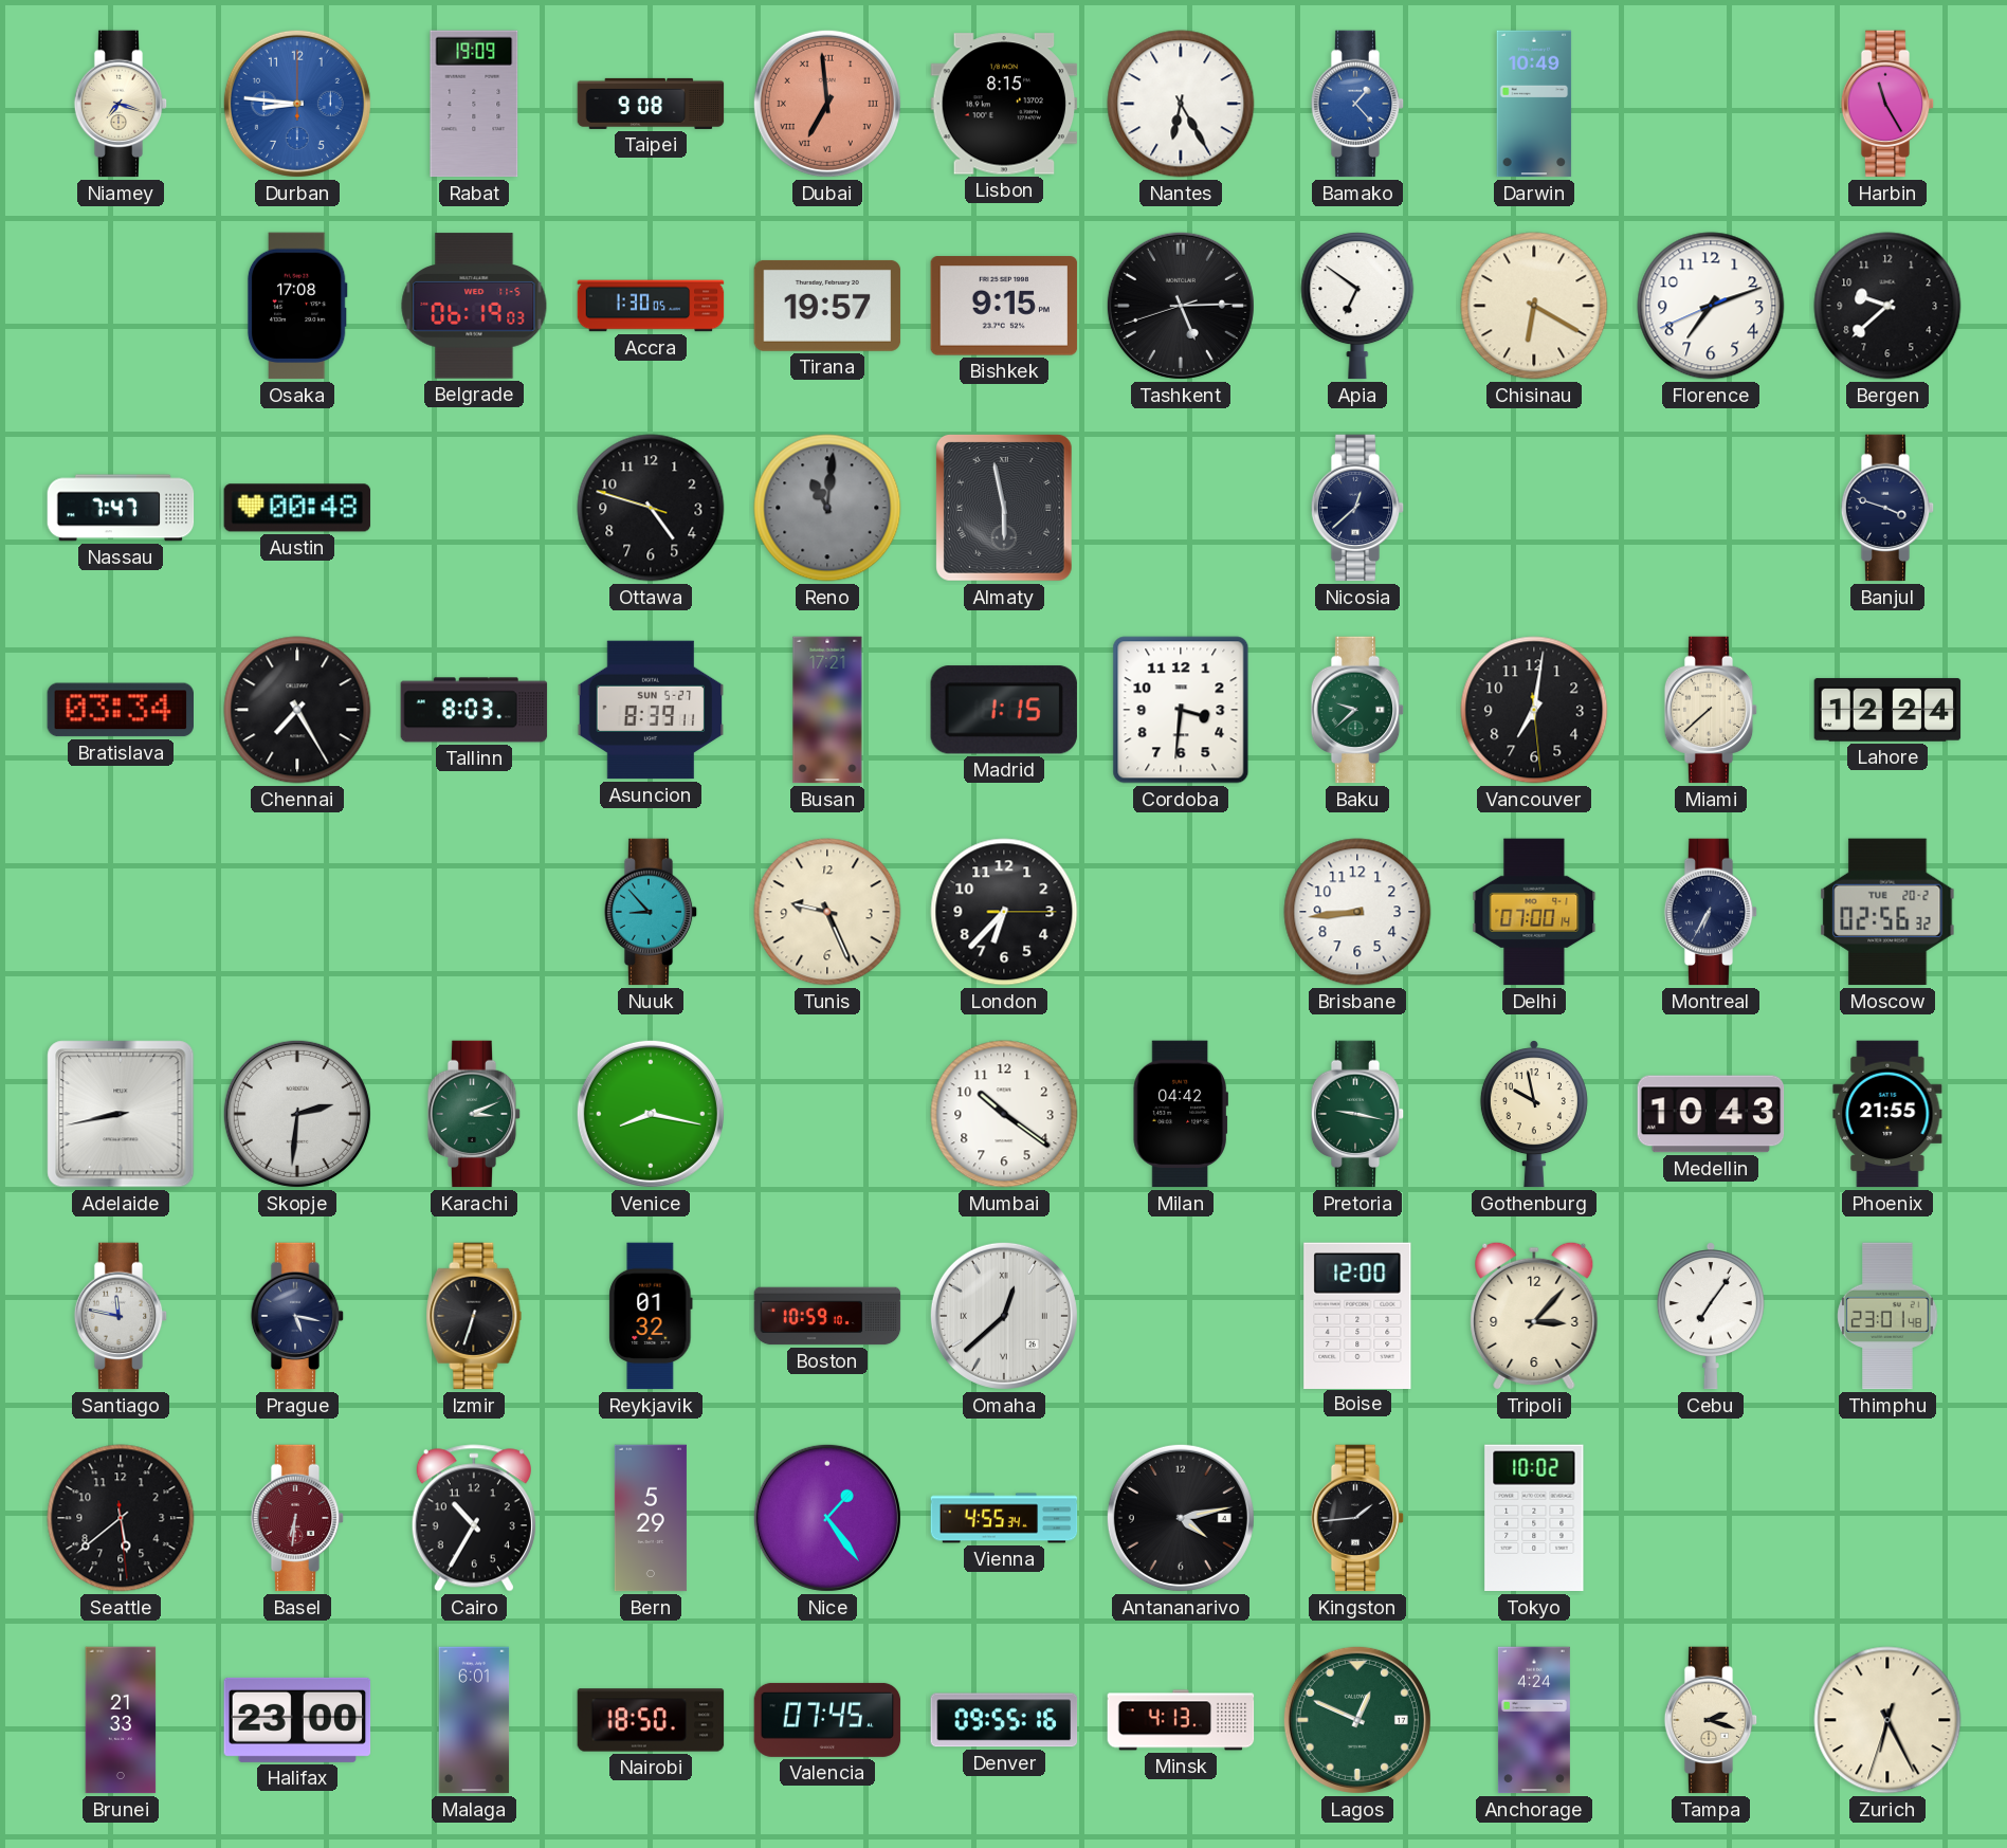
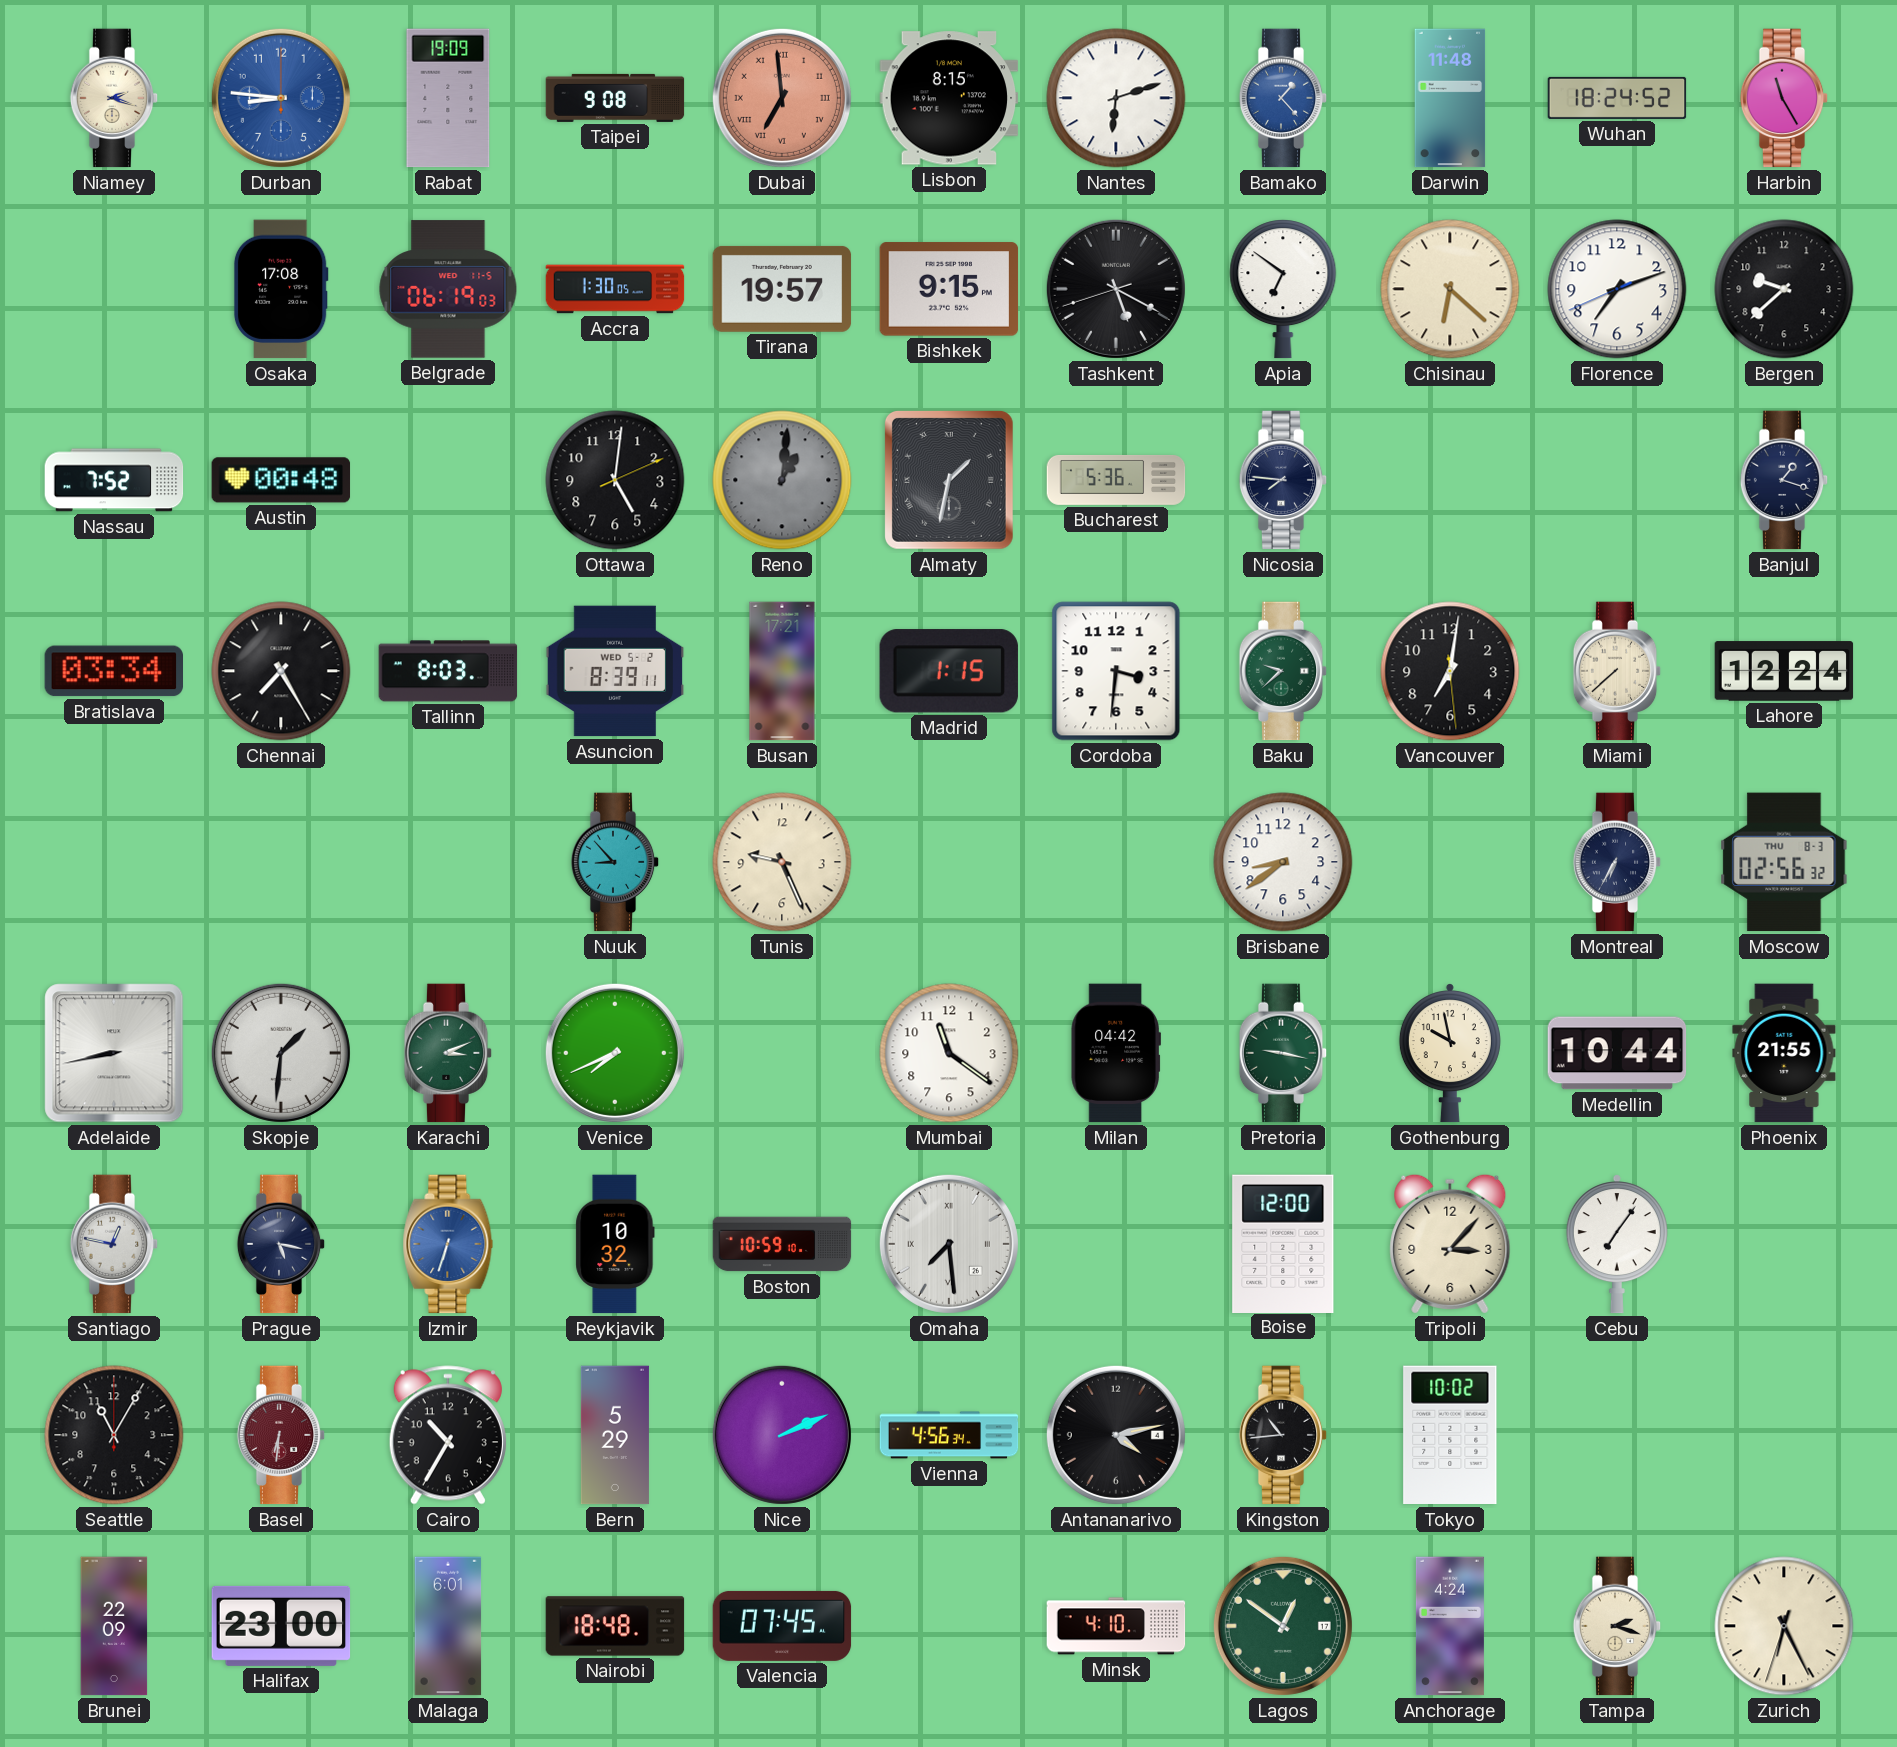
Niamey: 7:18 -> 2:18
Nantes: 6:25 -> 6:12
Darwin: 10:49 -> 11:48
Wuhan: none -> 18:24
Tashkent: 5:14 -> 5:19
Chisinau: 6:20 -> 6:22
Nassau: 7:47 -> 7:52
Ottawa: 4:47 -> 5:01
Reno: 11:01 -> 1:01
Almaty: 5:58 -> 1:32
Bucharest: none -> 5:36
Nicosia: 12:38 -> 7:46
Banjul: 3:48 -> 1:18
Asuncion date: SUN 5-27 -> WED 5-2
London: 6:37 -> none
Brisbane: 8:44 -> 8:39
Delhi: 07:00 -> none
Moscow date: TUE 20-2 -> THU 8-3
Skopje: 2:31 -> 1:31
Venice: 8:17 -> 7:41
Mumbai: 10:21 -> 11:21
Medellin: 10:43 -> 10:44
Santiago: 11:47 -> 12:47
Izmir dial: black -> blue
Reykjavik: 01:32 -> 10:32
Omaha: 12:38 -> 7:29
Thimphu: 23:01 -> none
Seattle: 5:38 -> 11:05
Nice: 1:24 -> 2:11
Vienna: 4:55 -> 4:56
Kingston: 1:44 -> 10:44
Brunei: 21:33 -> 22:09
Nairobi: 18:50 -> 18:48
Denver: 09:55 -> none
Minsk: 4:13 -> 4:10
Lagos: 12:49 -> 12:51
